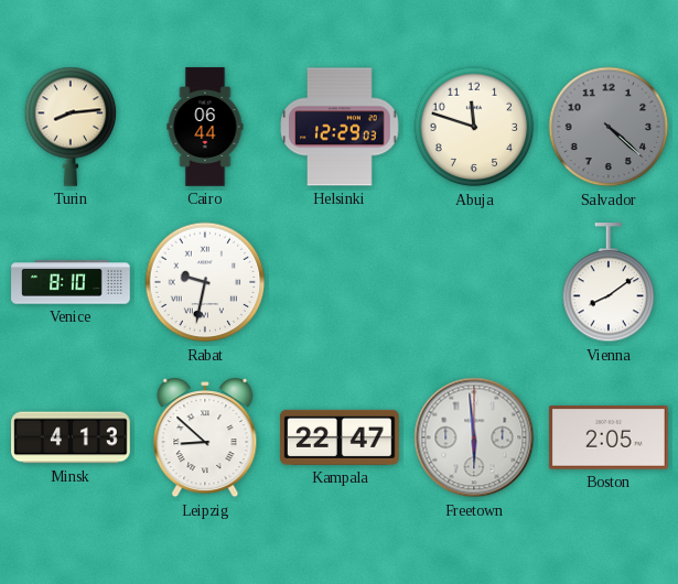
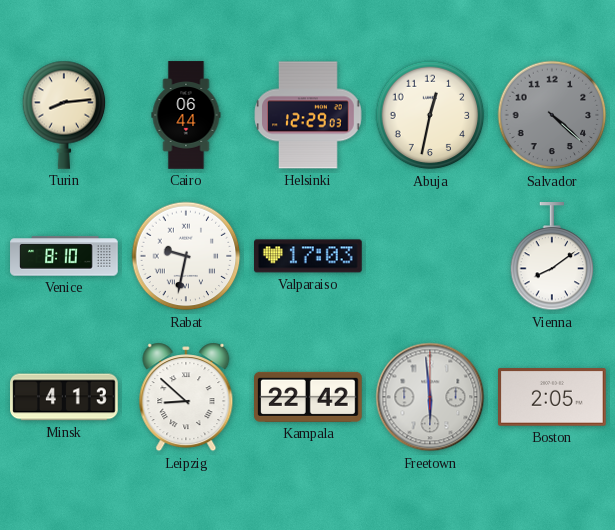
Abuja: 11:48 -> 12:32
Valparaiso: none -> 17:03
Kampala: 22:47 -> 22:42
